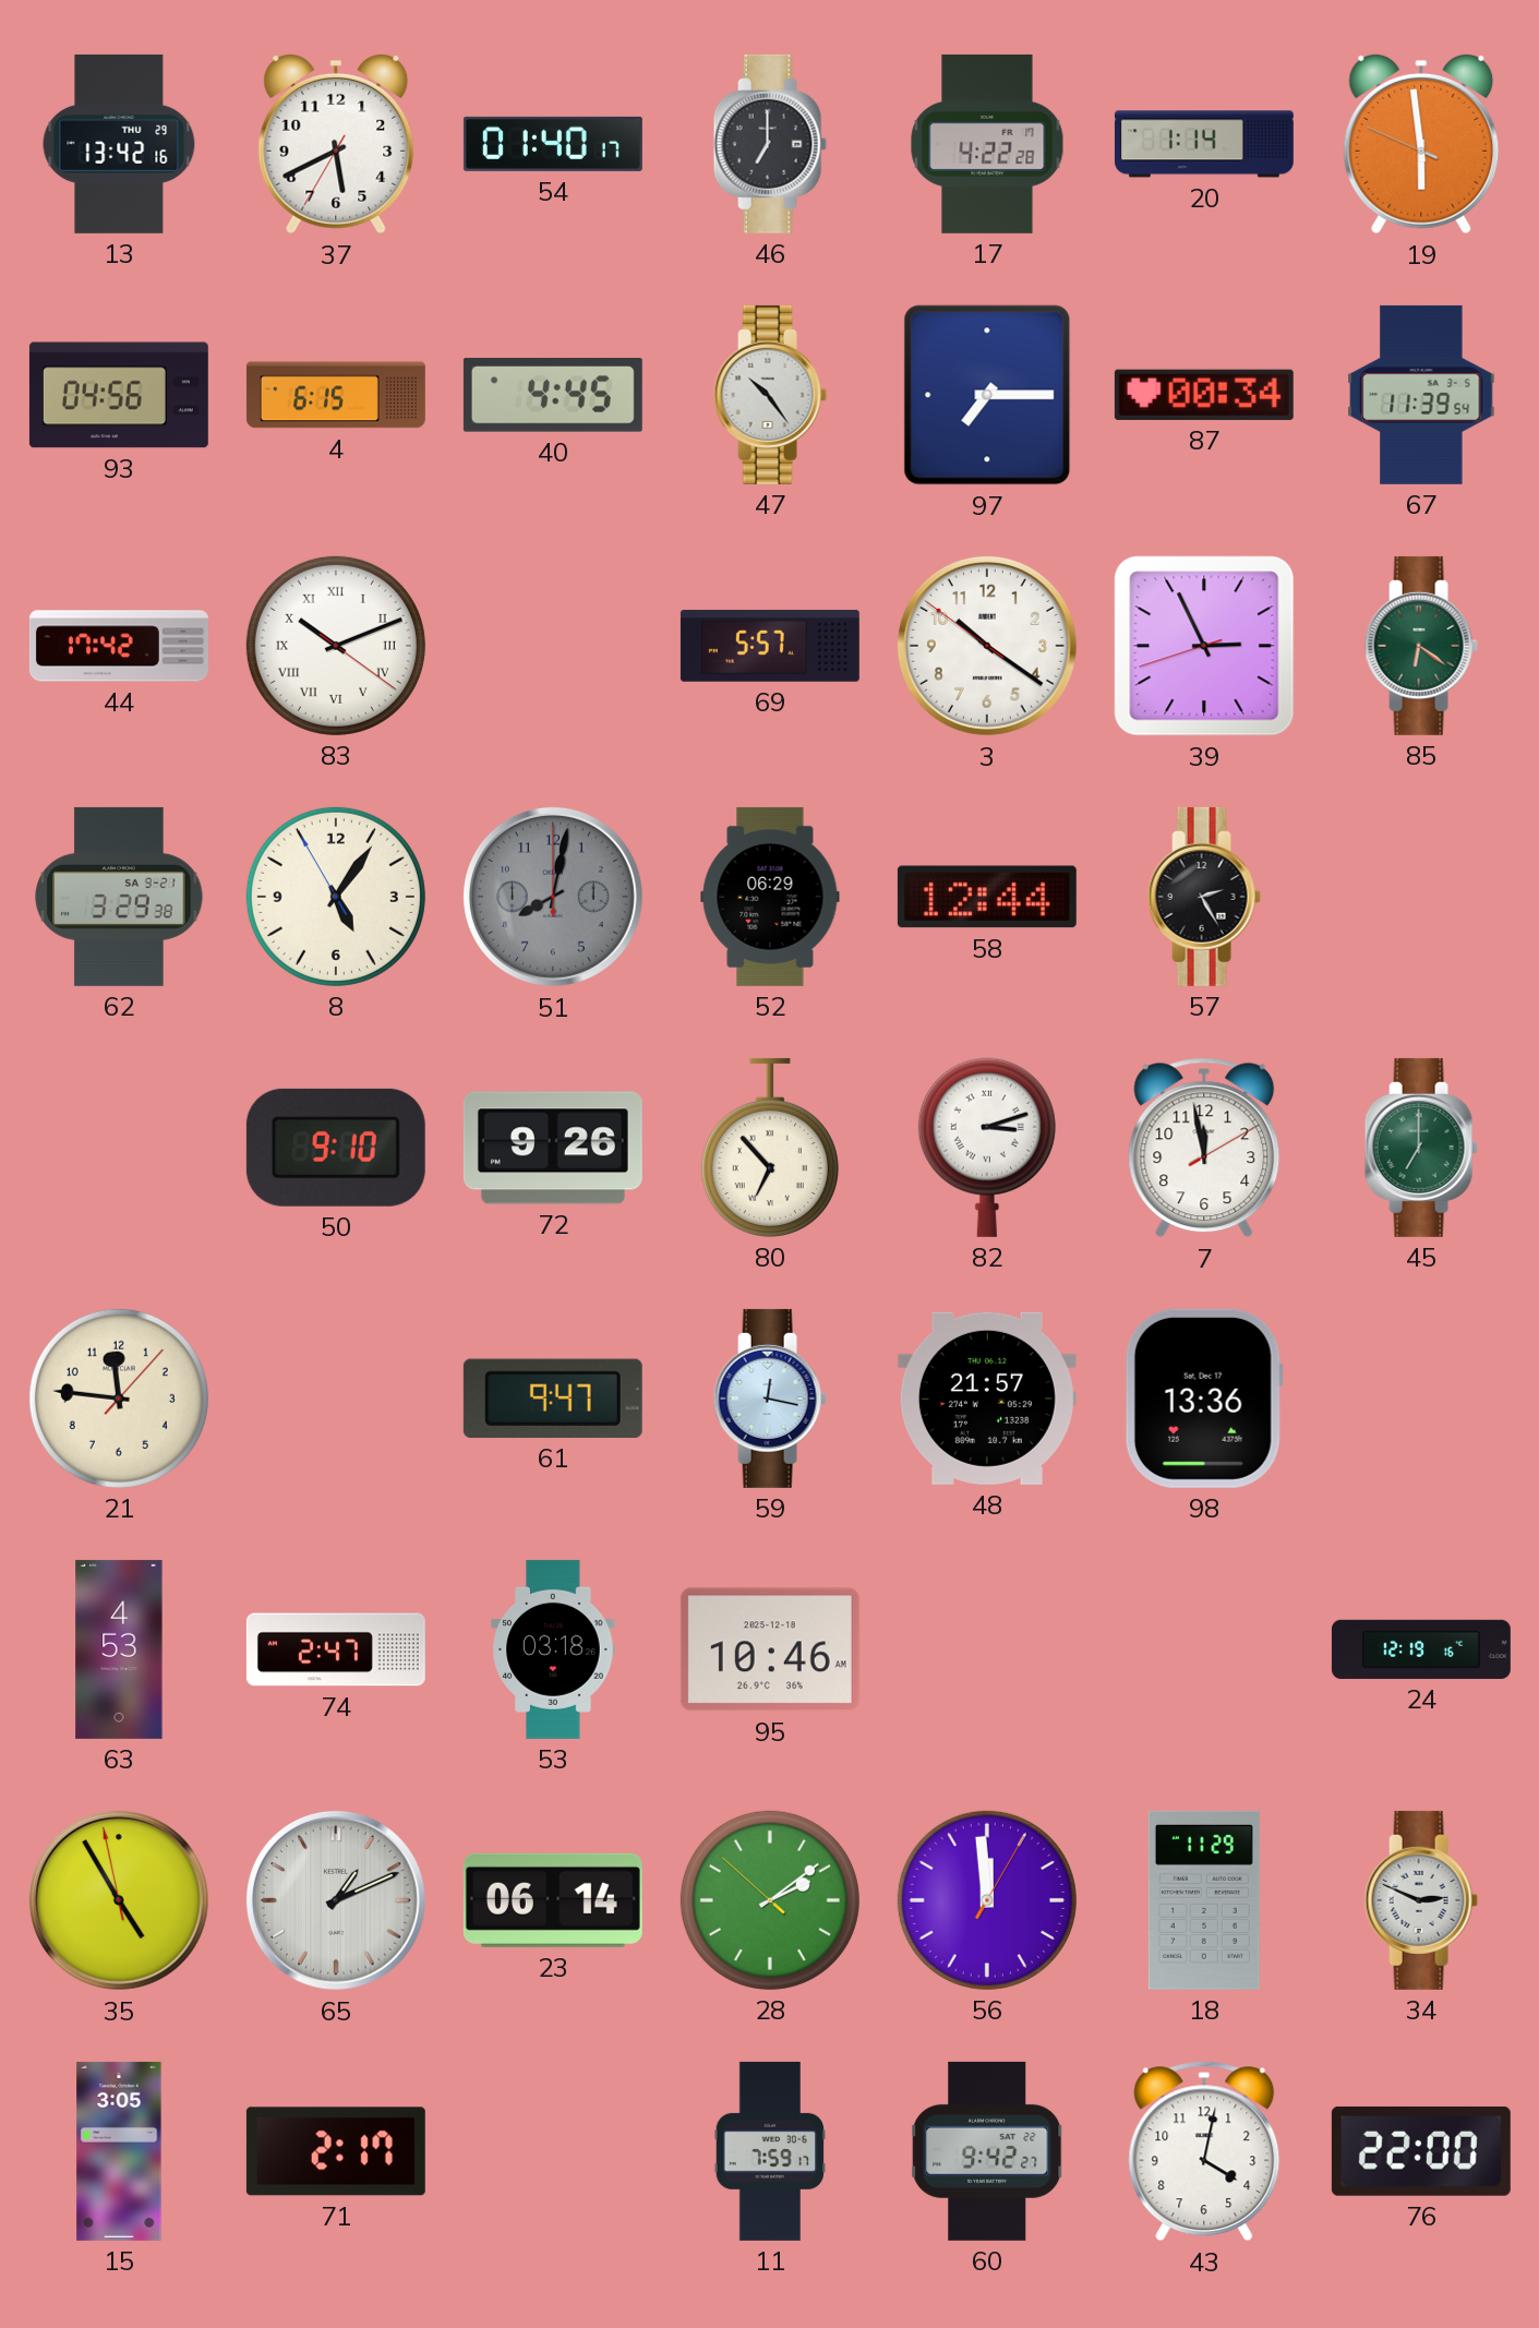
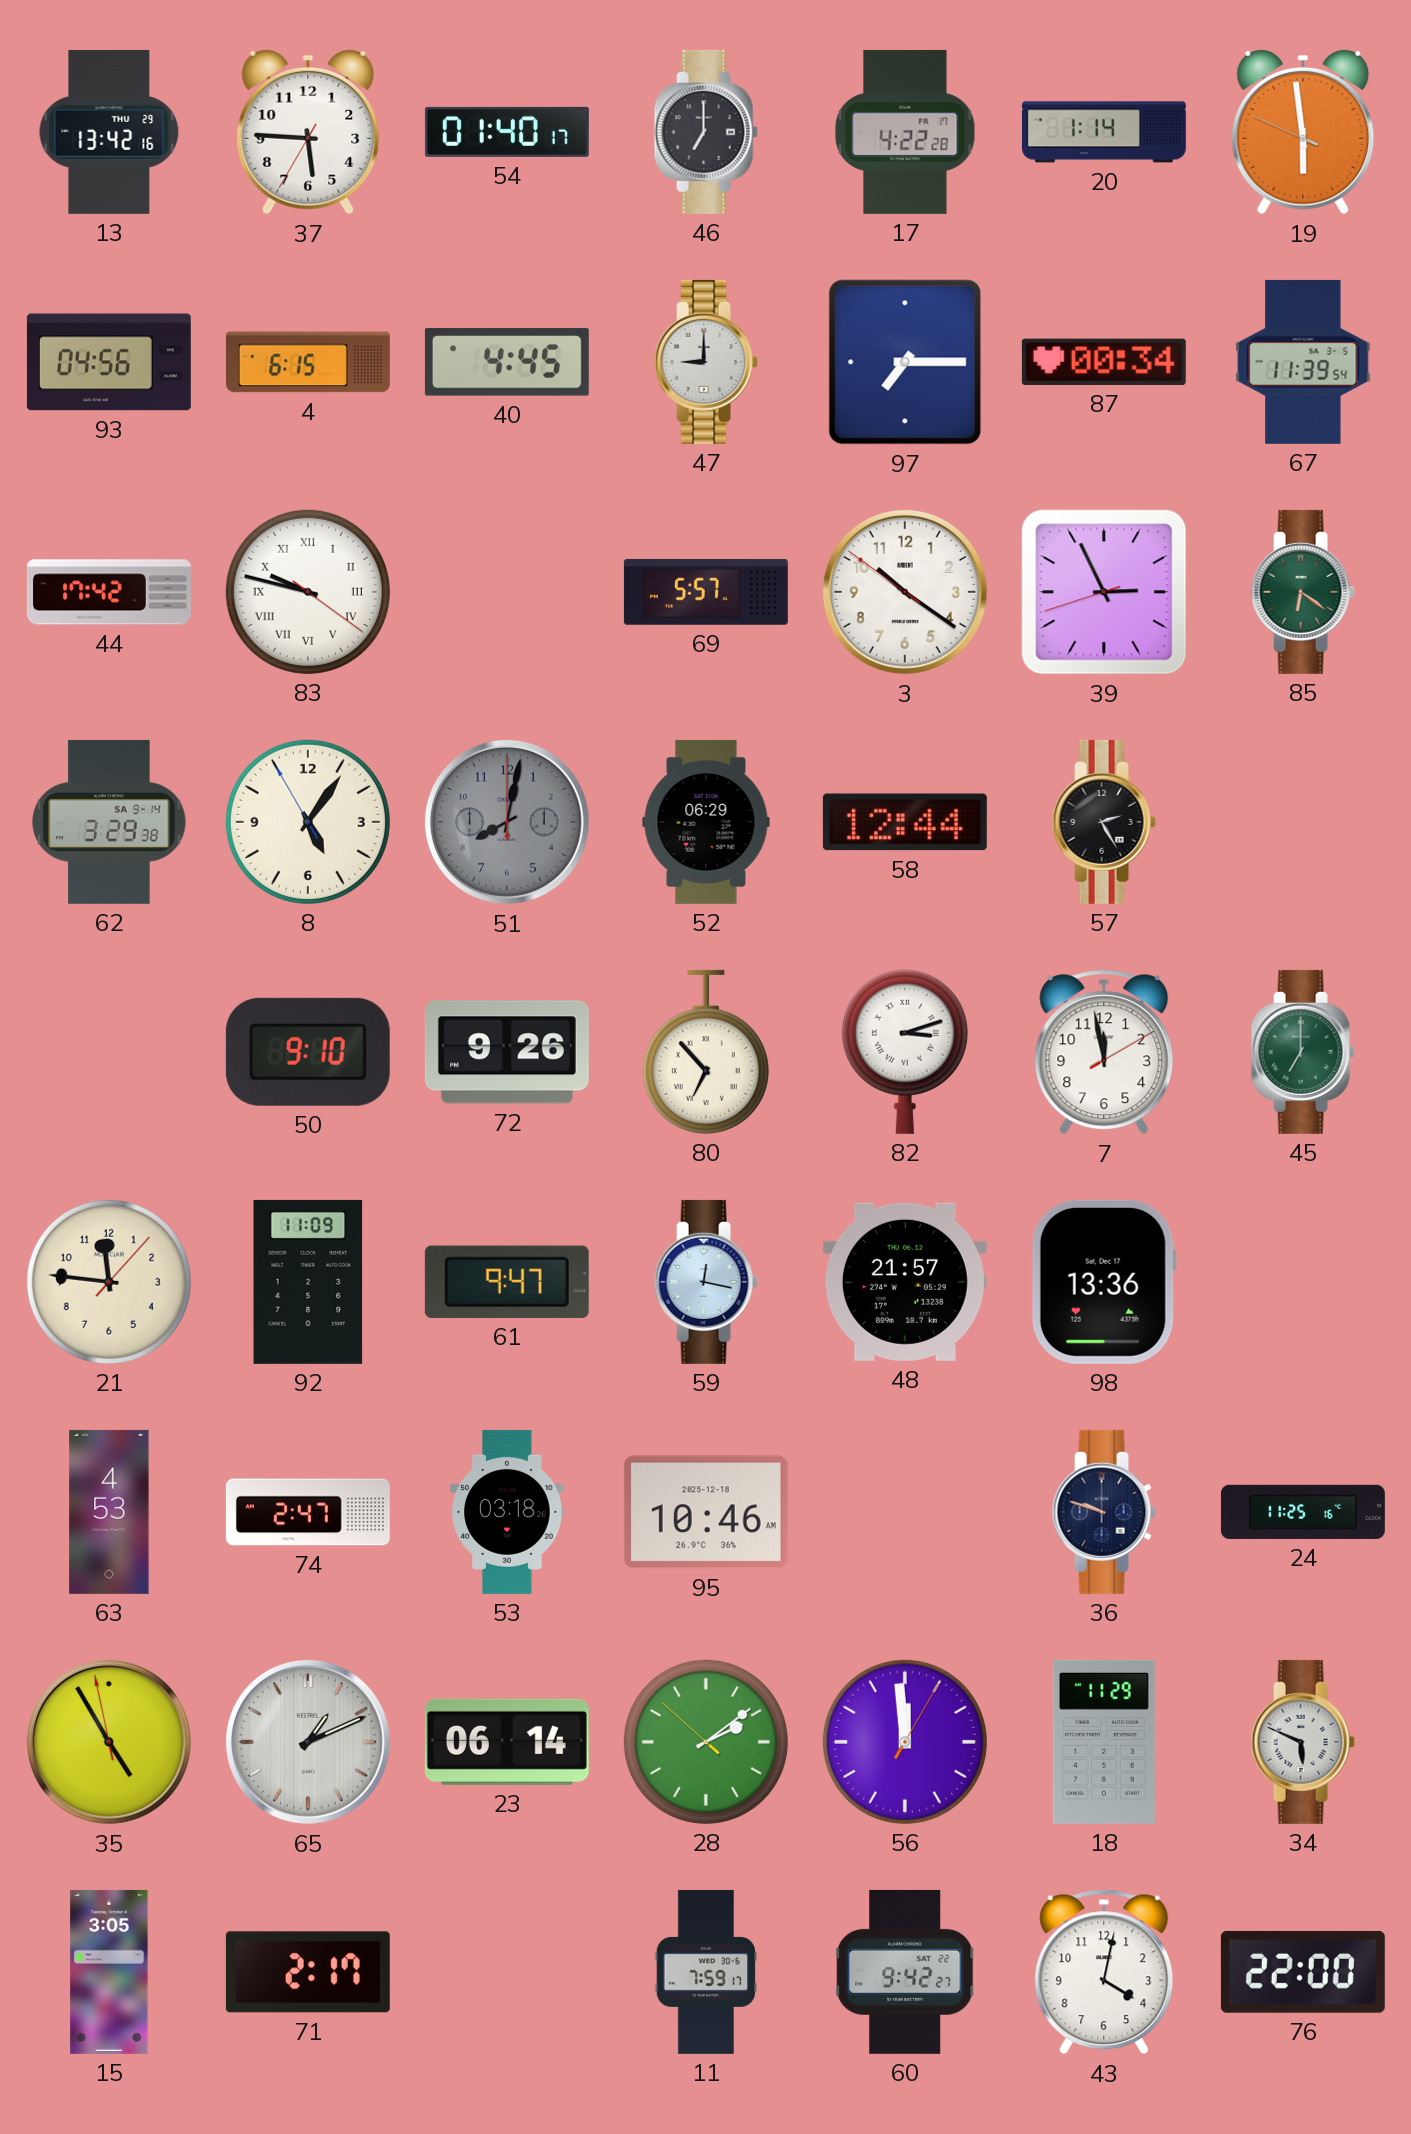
37: 5:40 -> 5:45
47: 10:24 -> 9:00
83: 10:11 -> 9:47
62 date: SA 9-21 -> SA 9-14
92: none -> 11:09
36: none -> 9:48
24: 12:19 -> 11:25
34: 2:49 -> 5:49
